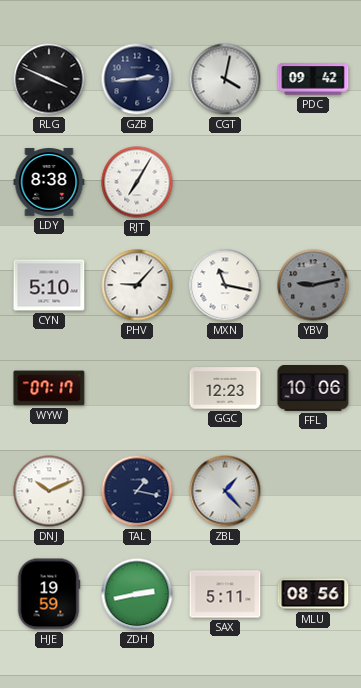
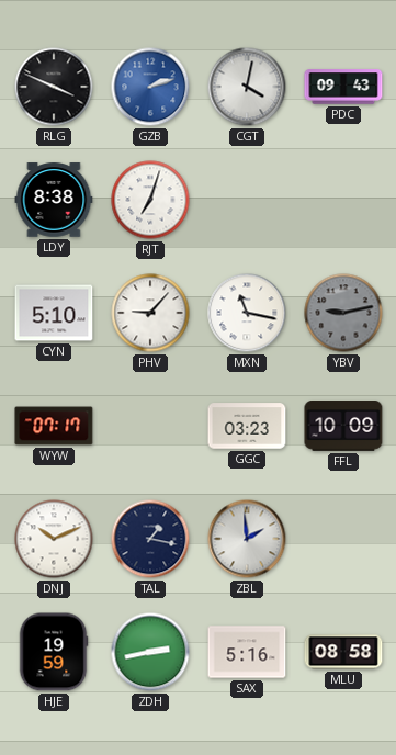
GZB: 2:44 -> 2:12
GZB dial: navy -> blue
PDC: 09:42 -> 09:43
RJT: 7:05 -> 7:03
GGC: 12:23 -> 03:23
FFL: 10:06 -> 10:09
ZBL: 1:23 -> 1:59
SAX: 5:11 -> 5:16
MLU: 08:56 -> 08:58
